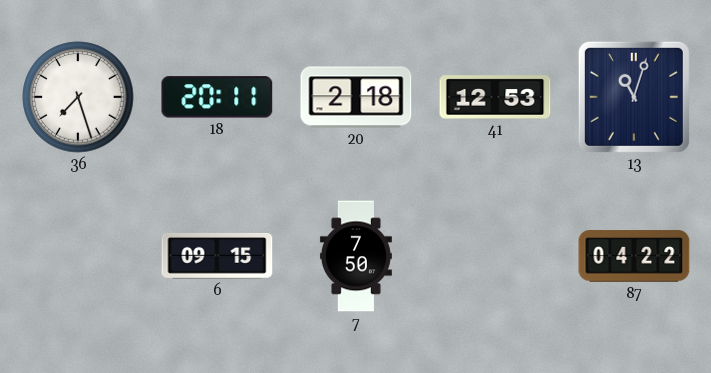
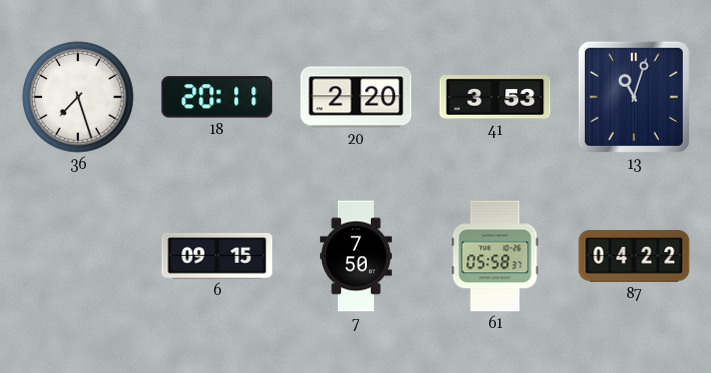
20: 2:18 -> 2:20
41: 12:53 -> 3:53
61: none -> 05:58
